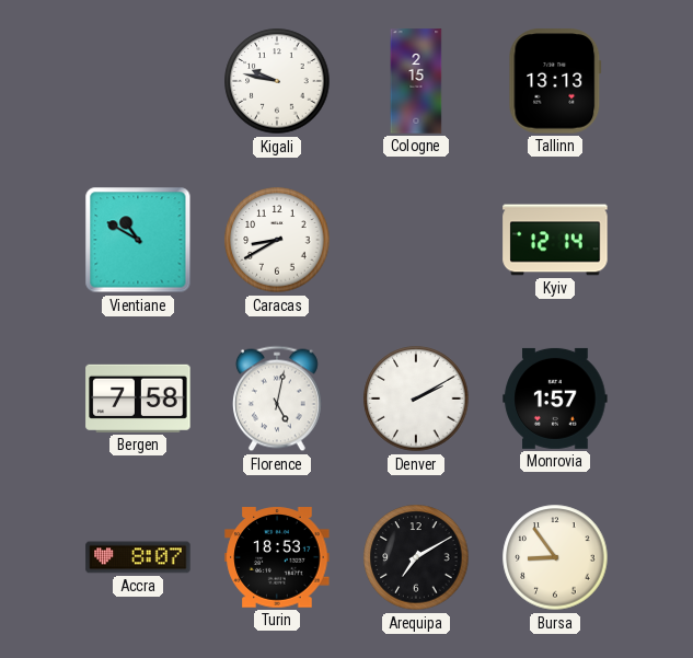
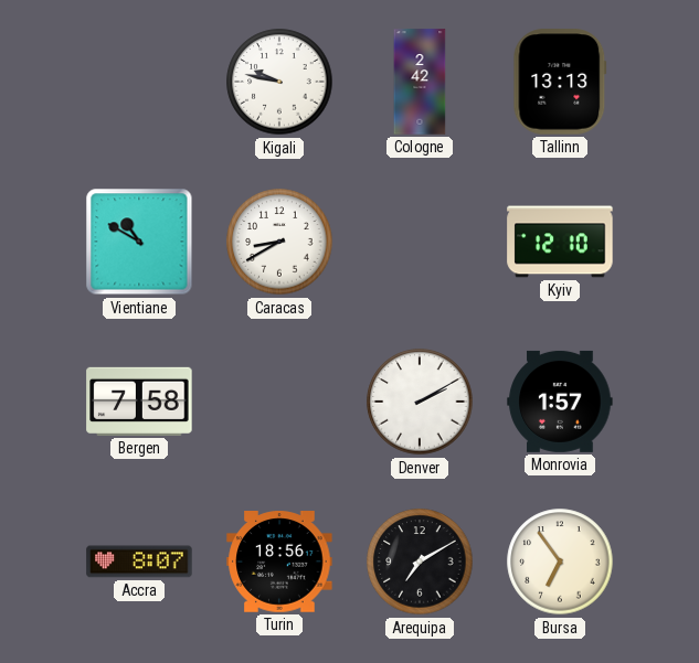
Cologne: 2:15 -> 2:42
Kyiv: 12:14 -> 12:10
Florence: 5:02 -> none
Turin: 18:53 -> 18:56
Bursa: 8:54 -> 6:54
